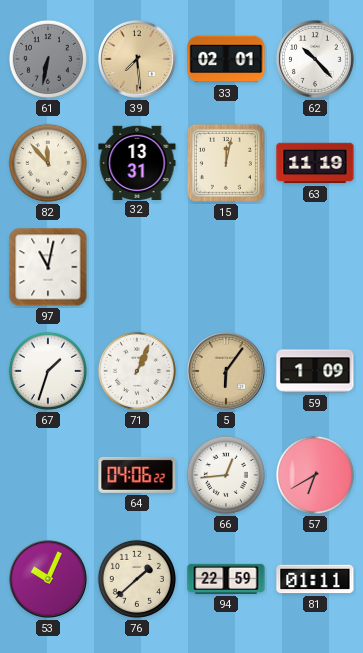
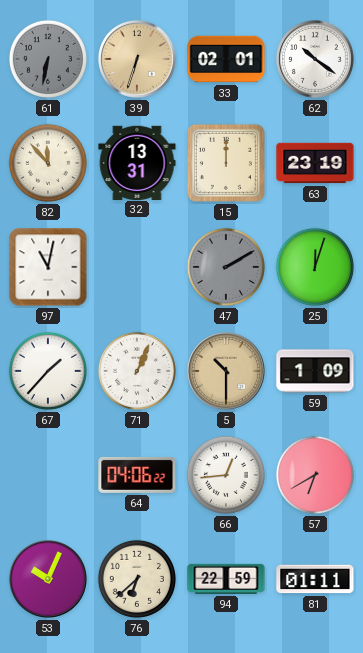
39: 7:29 -> 6:33
62: 10:23 -> 10:21
15: 12:02 -> 12:00
63: 11:19 -> 23:19
47: none -> 2:10
25: none -> 12:03
67: 1:33 -> 1:37
5: 6:06 -> 10:30
76: 1:38 -> 6:38
